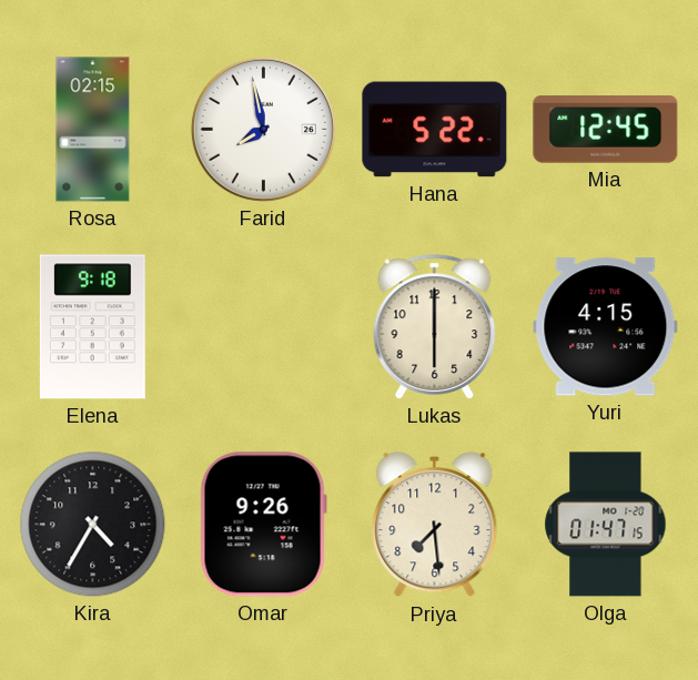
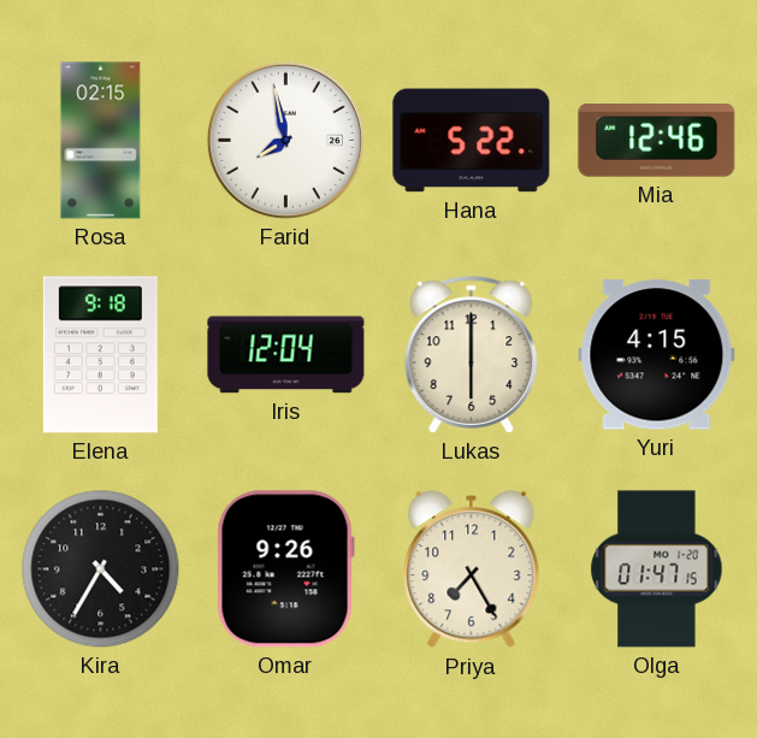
Mia: 12:45 -> 12:46
Iris: none -> 12:04
Priya: 7:29 -> 7:25
